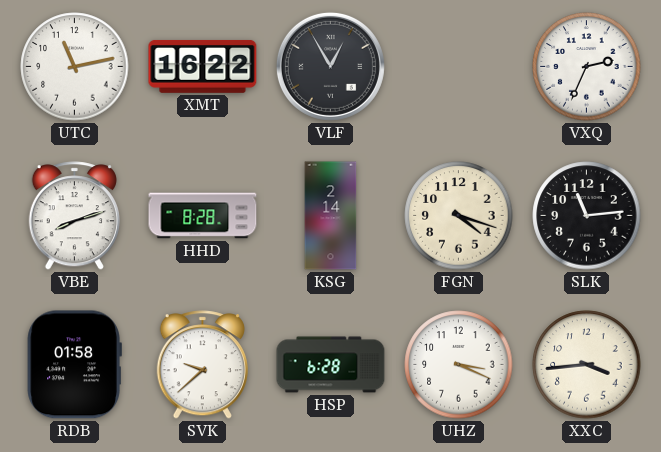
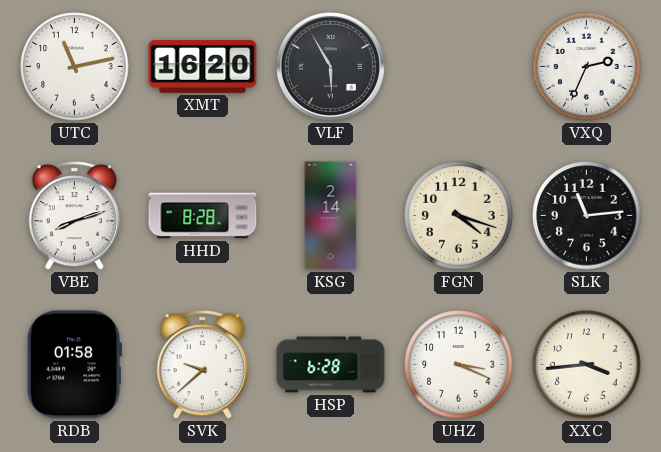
XMT: 16:22 -> 16:20
VLF: 12:55 -> 5:55
